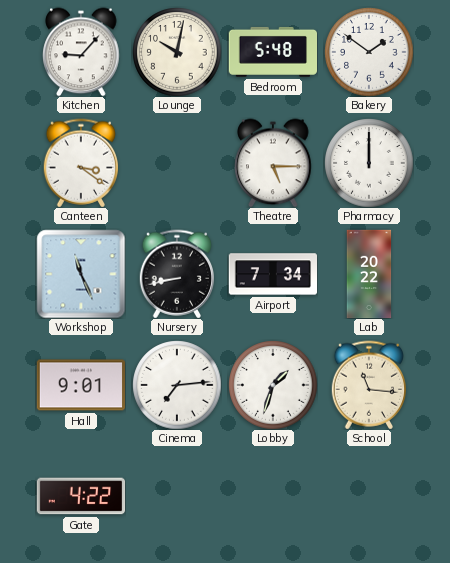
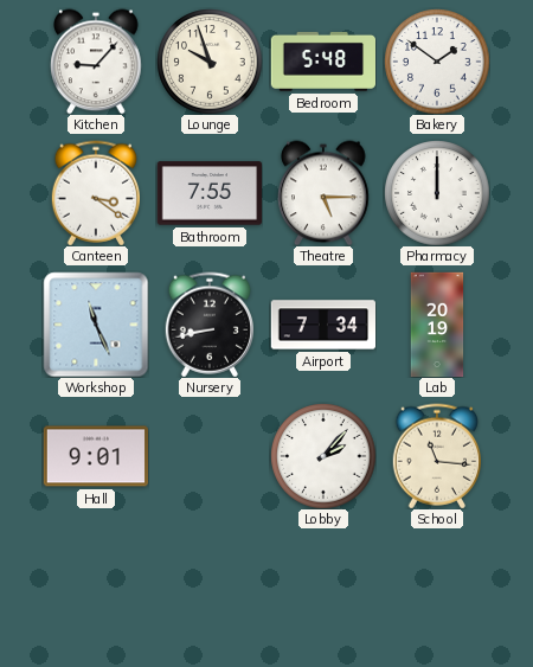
Lounge: 10:02 -> 9:57
Bathroom: none -> 7:55
Lab: 20:22 -> 20:19
Cinema: 7:14 -> none
Lobby: 1:33 -> 2:07
Gate: 4:22 -> none
